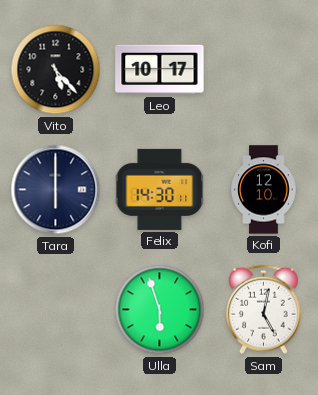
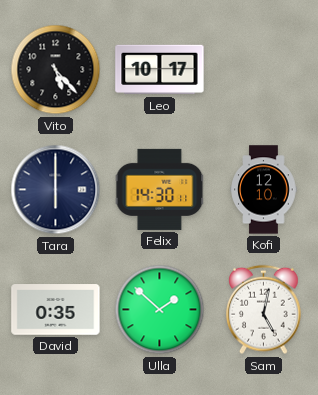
David: none -> 0:35
Ulla: 5:57 -> 1:52
